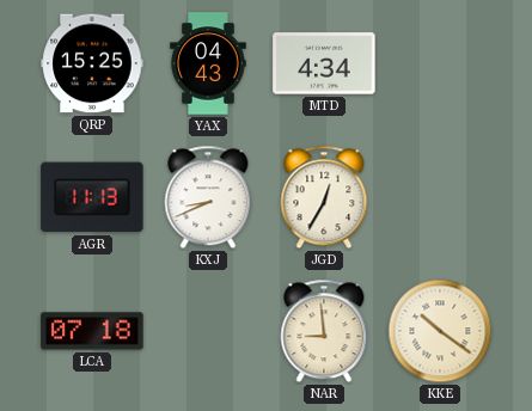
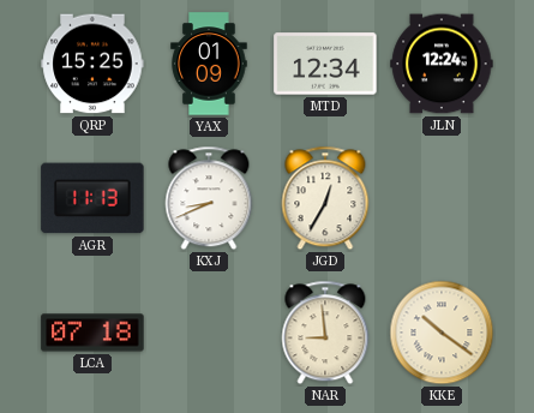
YAX: 04:43 -> 01:09
MTD: 4:34 -> 12:34
JLN: none -> 12:24
